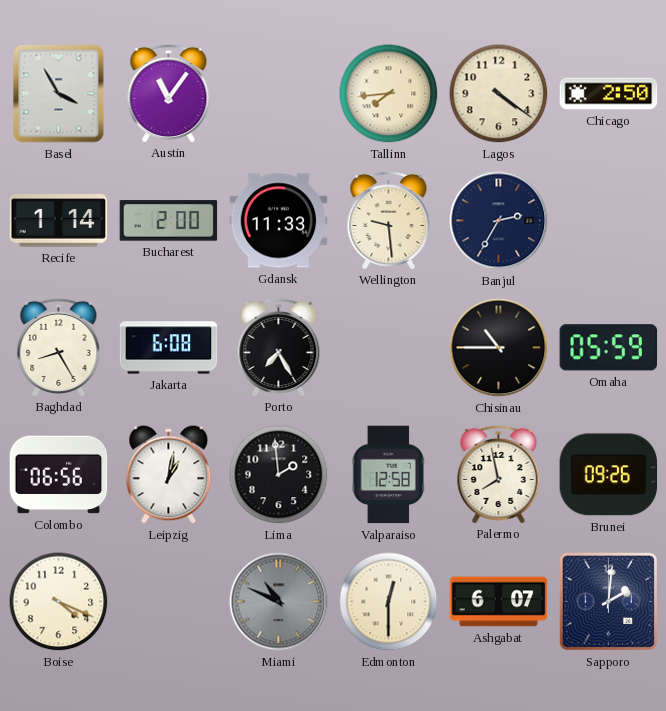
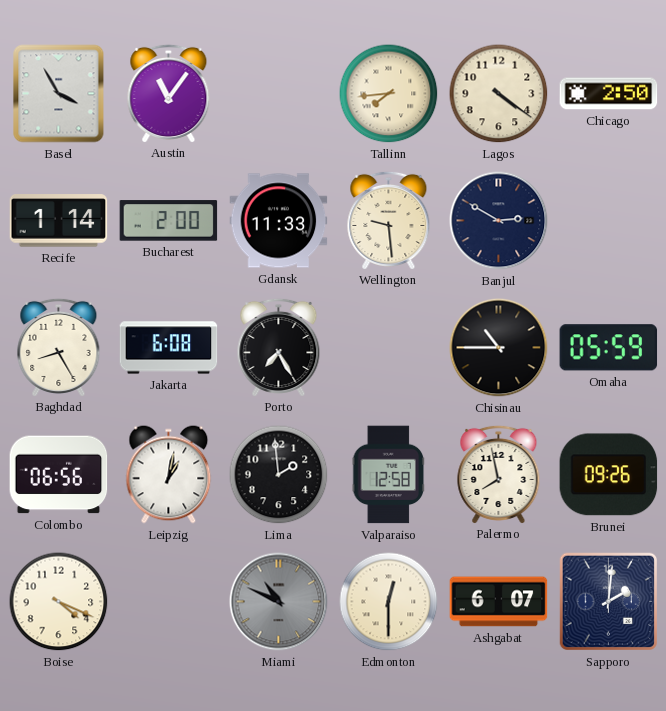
Banjul: 2:35 -> 2:50
